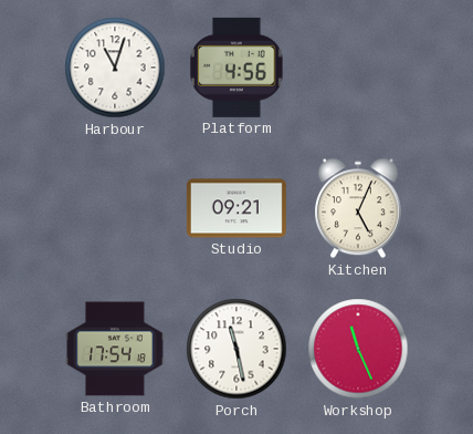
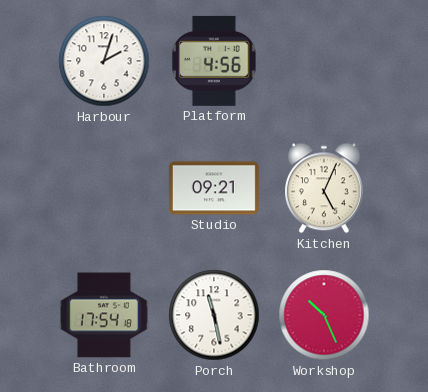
Harbour: 11:03 -> 2:03
Workshop: 11:26 -> 10:26
